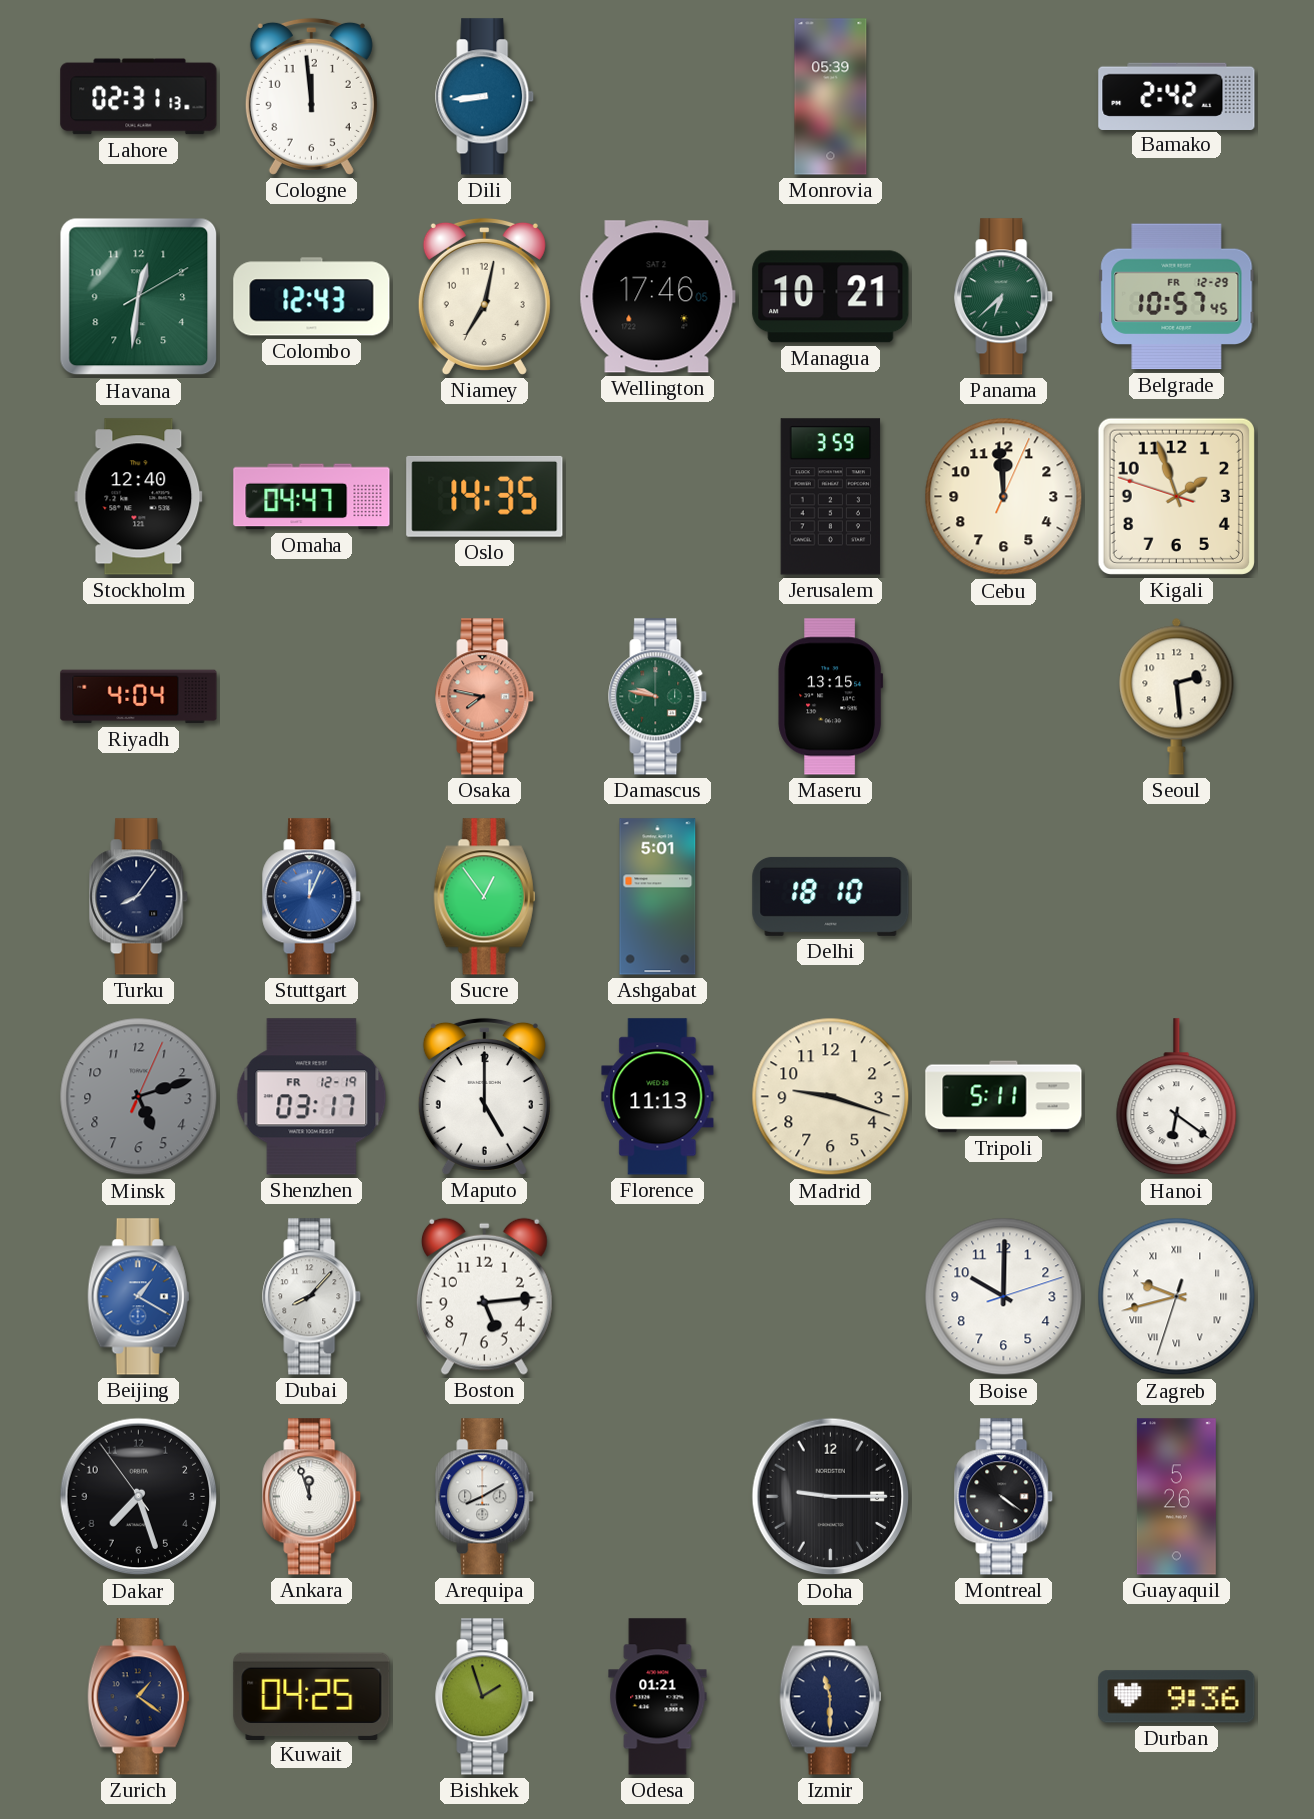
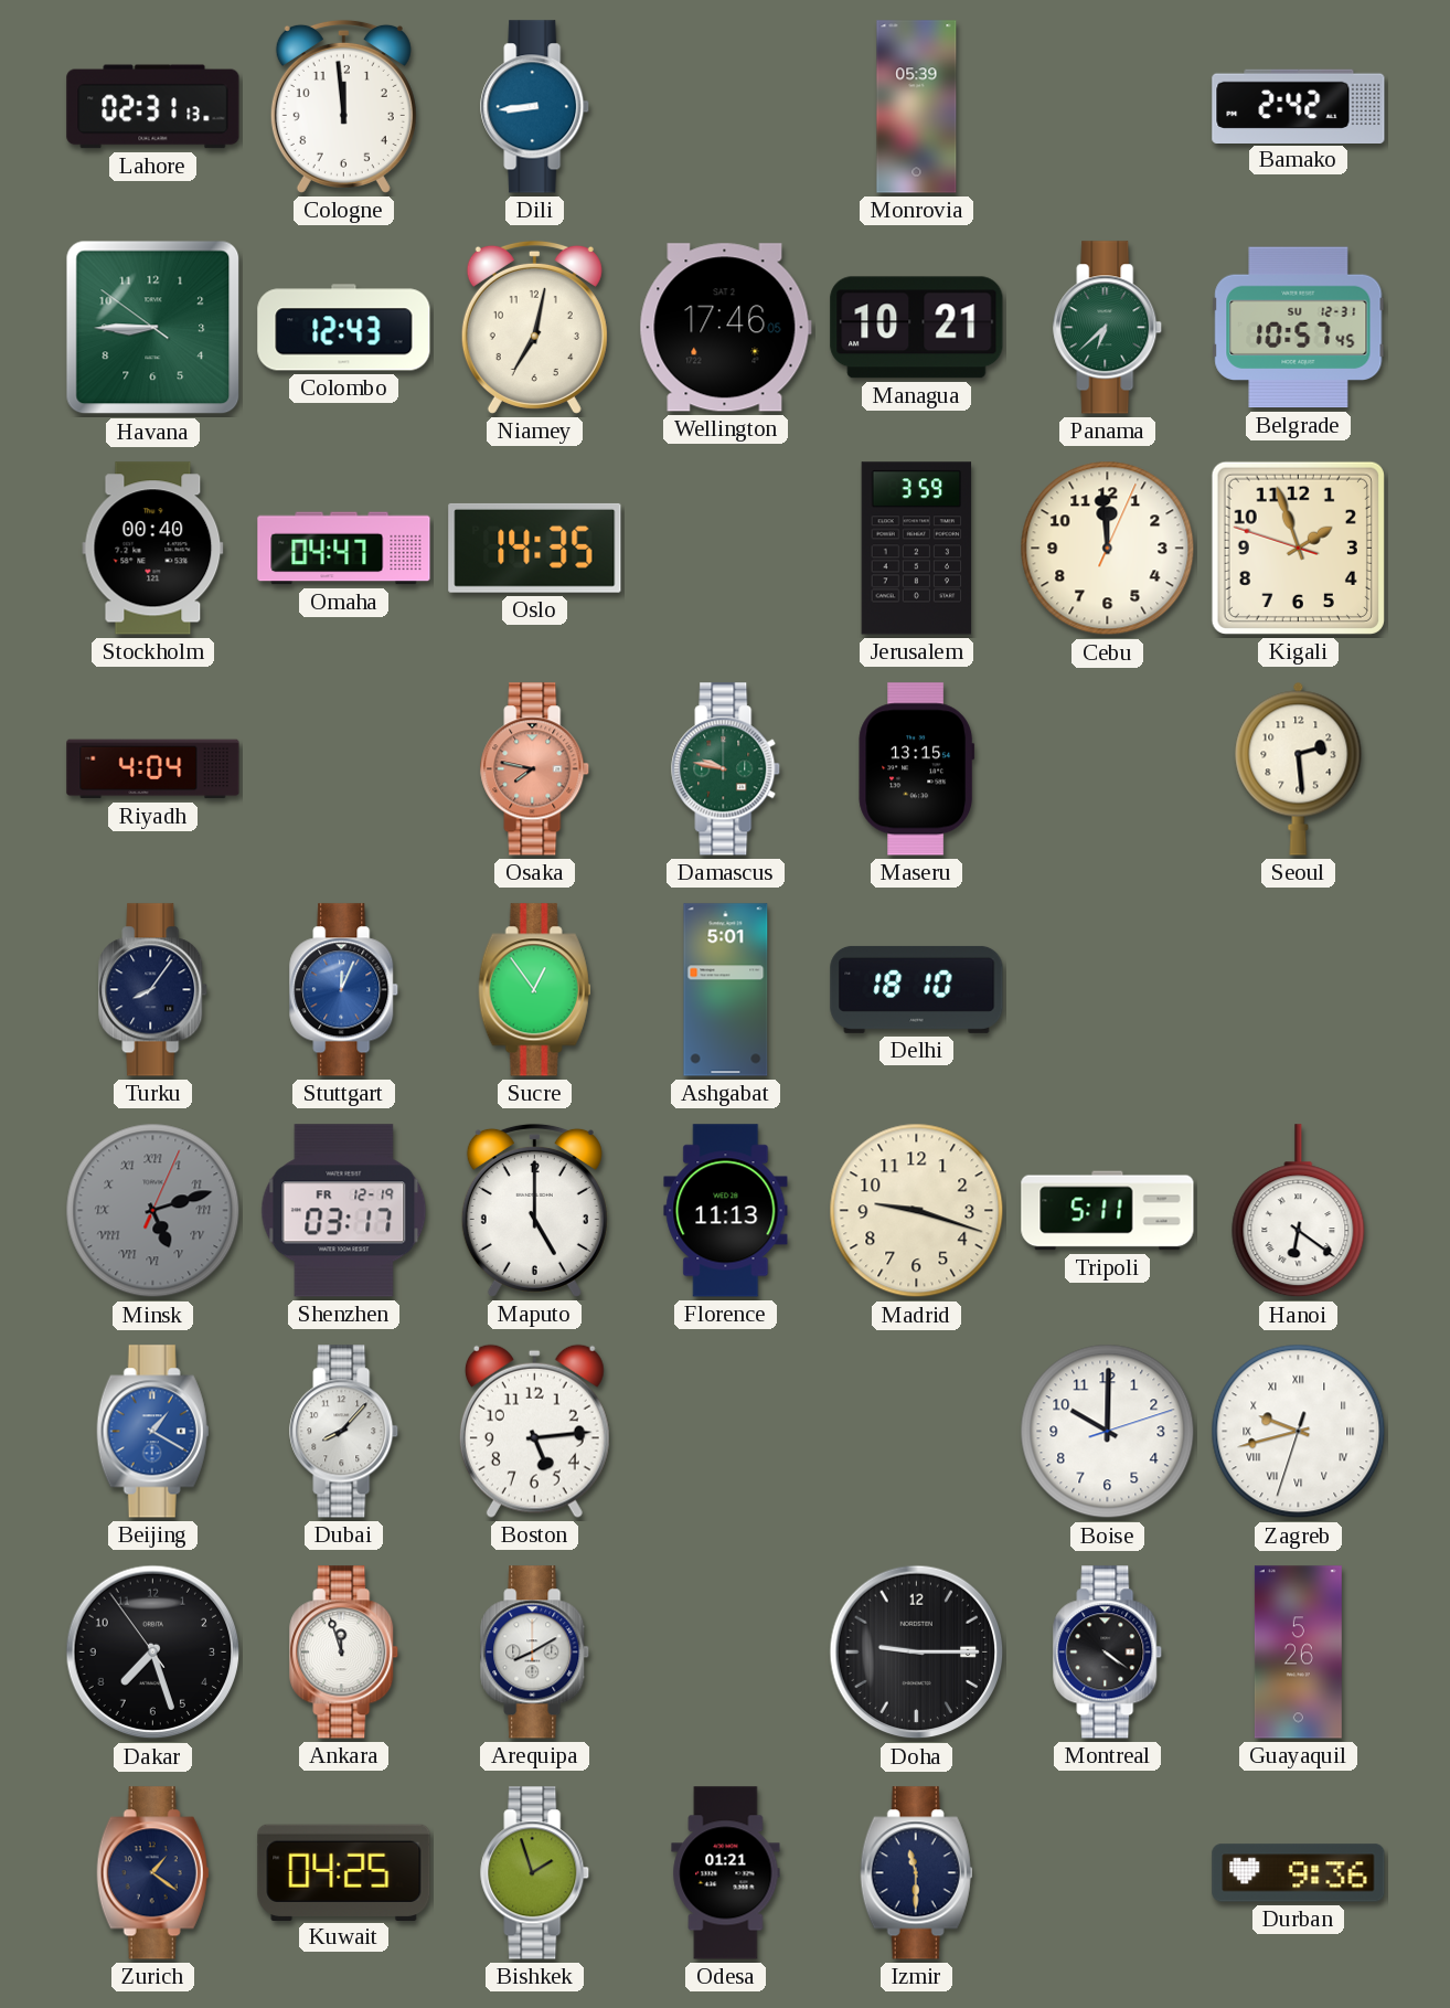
Havana: 12:31 -> 8:44
Belgrade date: FR 12-29 -> SU 12-31
Stockholm: 12:40 -> 00:40
Minsk numerals: Arabic -> Roman
